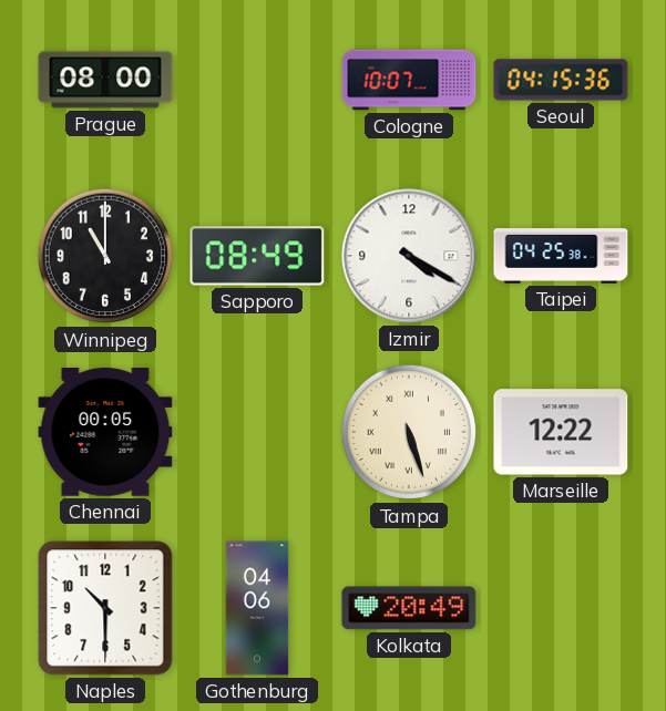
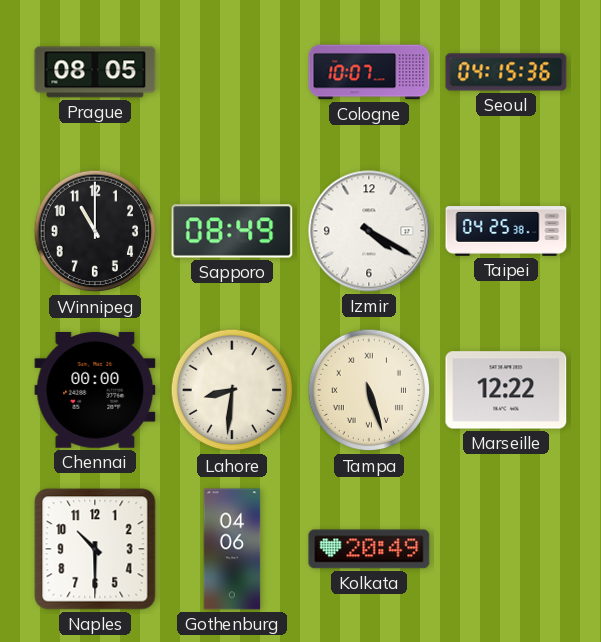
Prague: 08:00 -> 08:05
Chennai: 00:05 -> 00:00
Lahore: none -> 8:31
